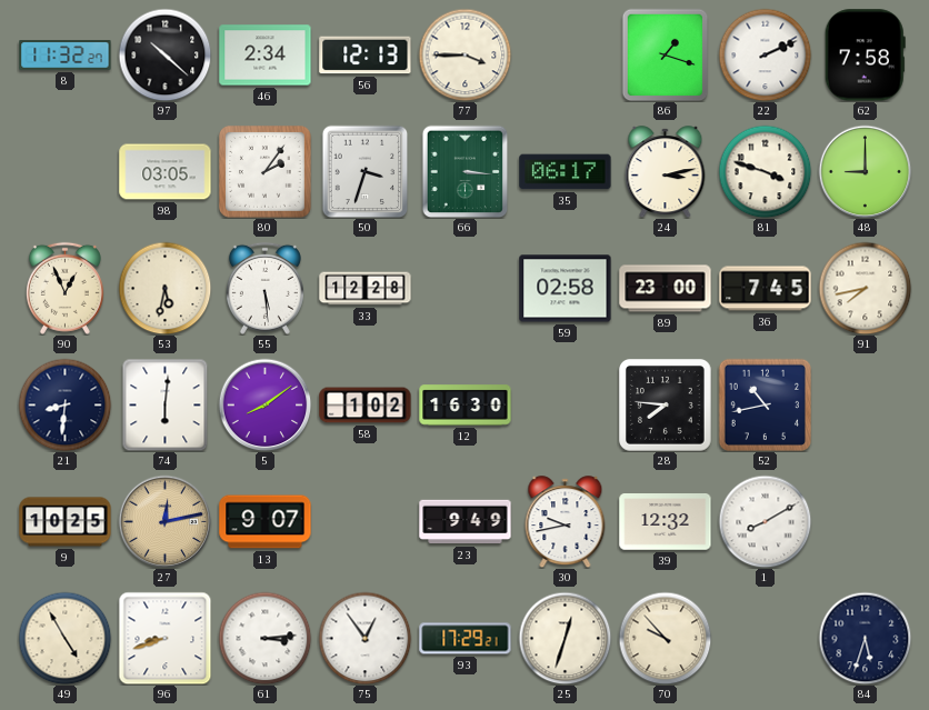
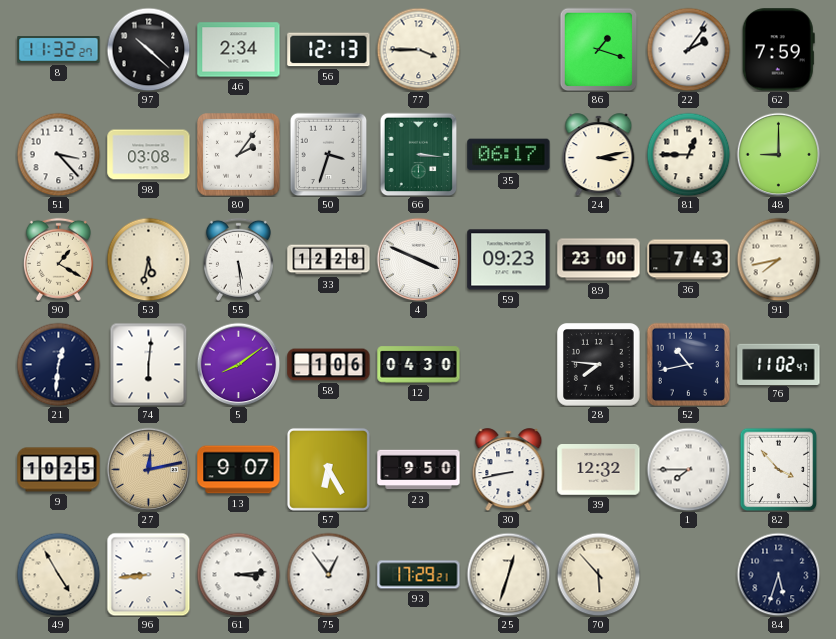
22: 2:11 -> 2:06
62: 7:58 -> 7:59
51: none -> 3:23
98: 03:05 -> 03:08
81: 3:48 -> 12:45
90: 12:56 -> 1:20
4: none -> 3:49
59: 02:58 -> 09:23
36: 7:45 -> 7:43
21: 8:31 -> 12:31
58: 1:02 -> 1:06
12: 16:30 -> 04:30
76: none -> 11:02
57: none -> 6:25
23: 9:49 -> 9:50
30: 9:43 -> 8:43
1: 8:10 -> 7:45
82: none -> 3:53
96: 8:42 -> 8:44
70: 9:53 -> 5:53
